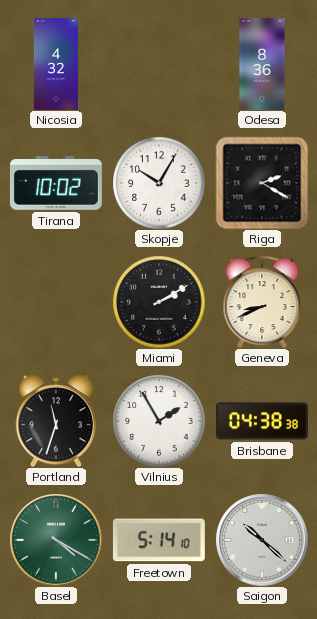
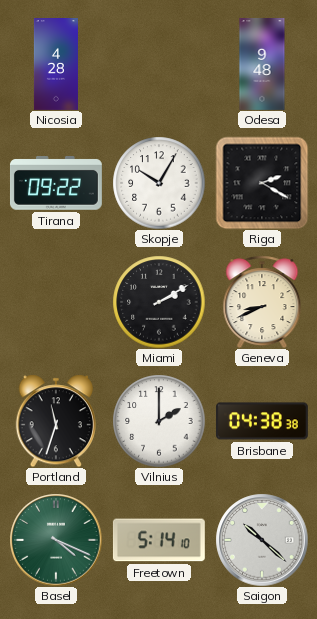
Nicosia: 4:32 -> 4:28
Odesa: 8:36 -> 9:48
Tirana: 10:02 -> 09:22
Vilnius: 1:55 -> 2:00
Basel: 4:20 -> 4:19
